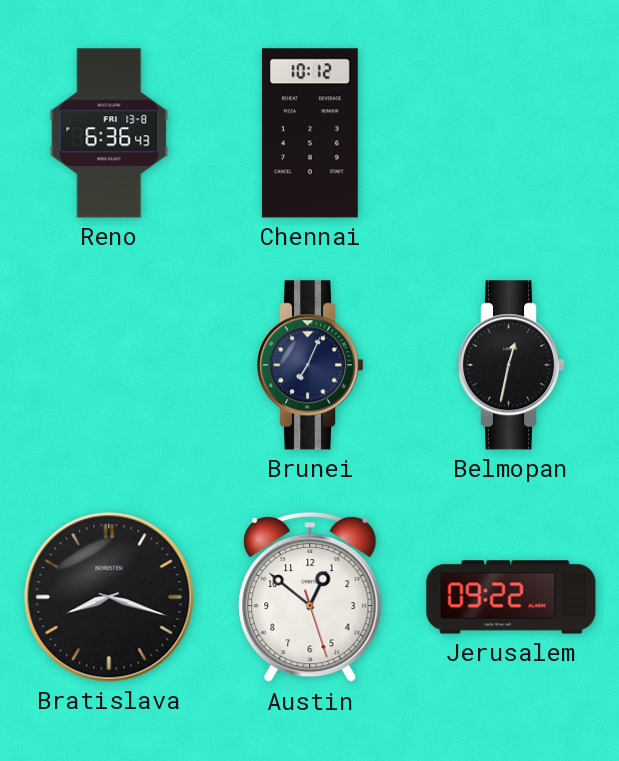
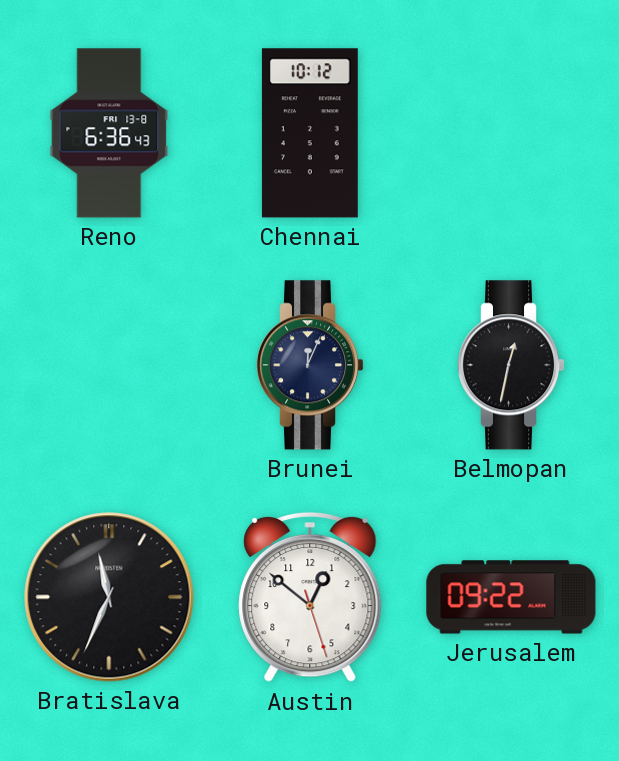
Brunei: 7:04 -> 12:04
Bratislava: 8:18 -> 11:34
